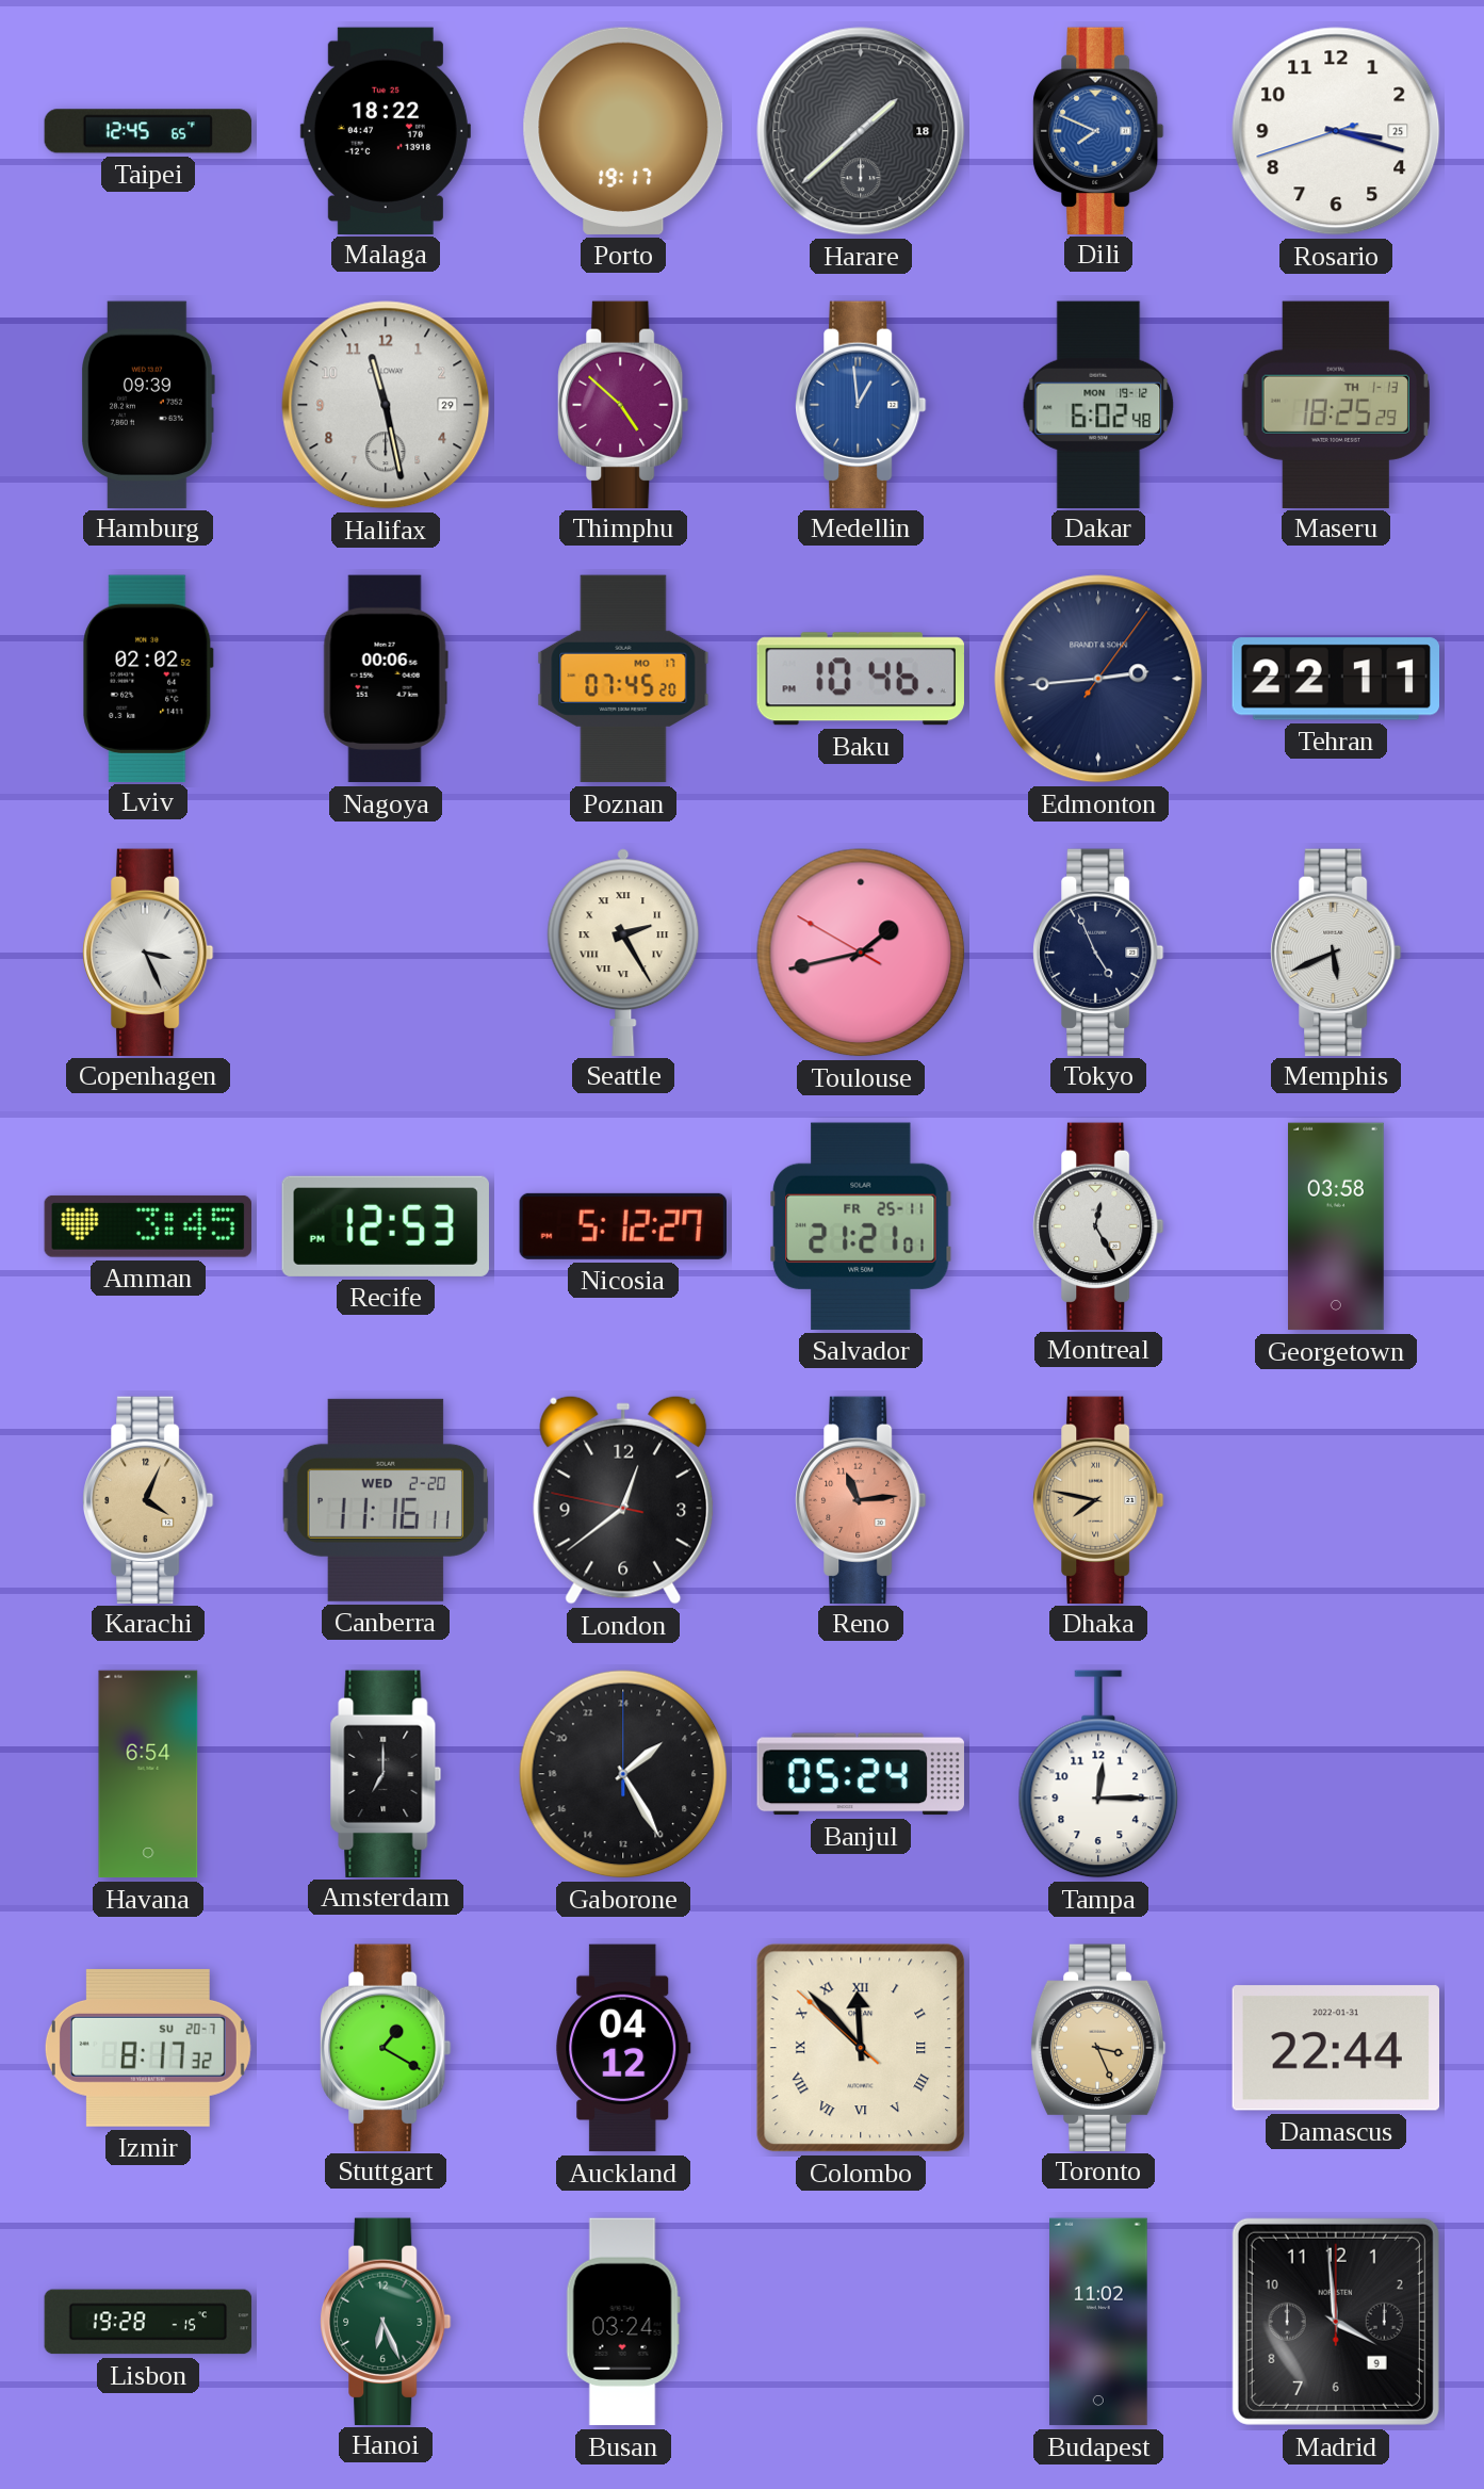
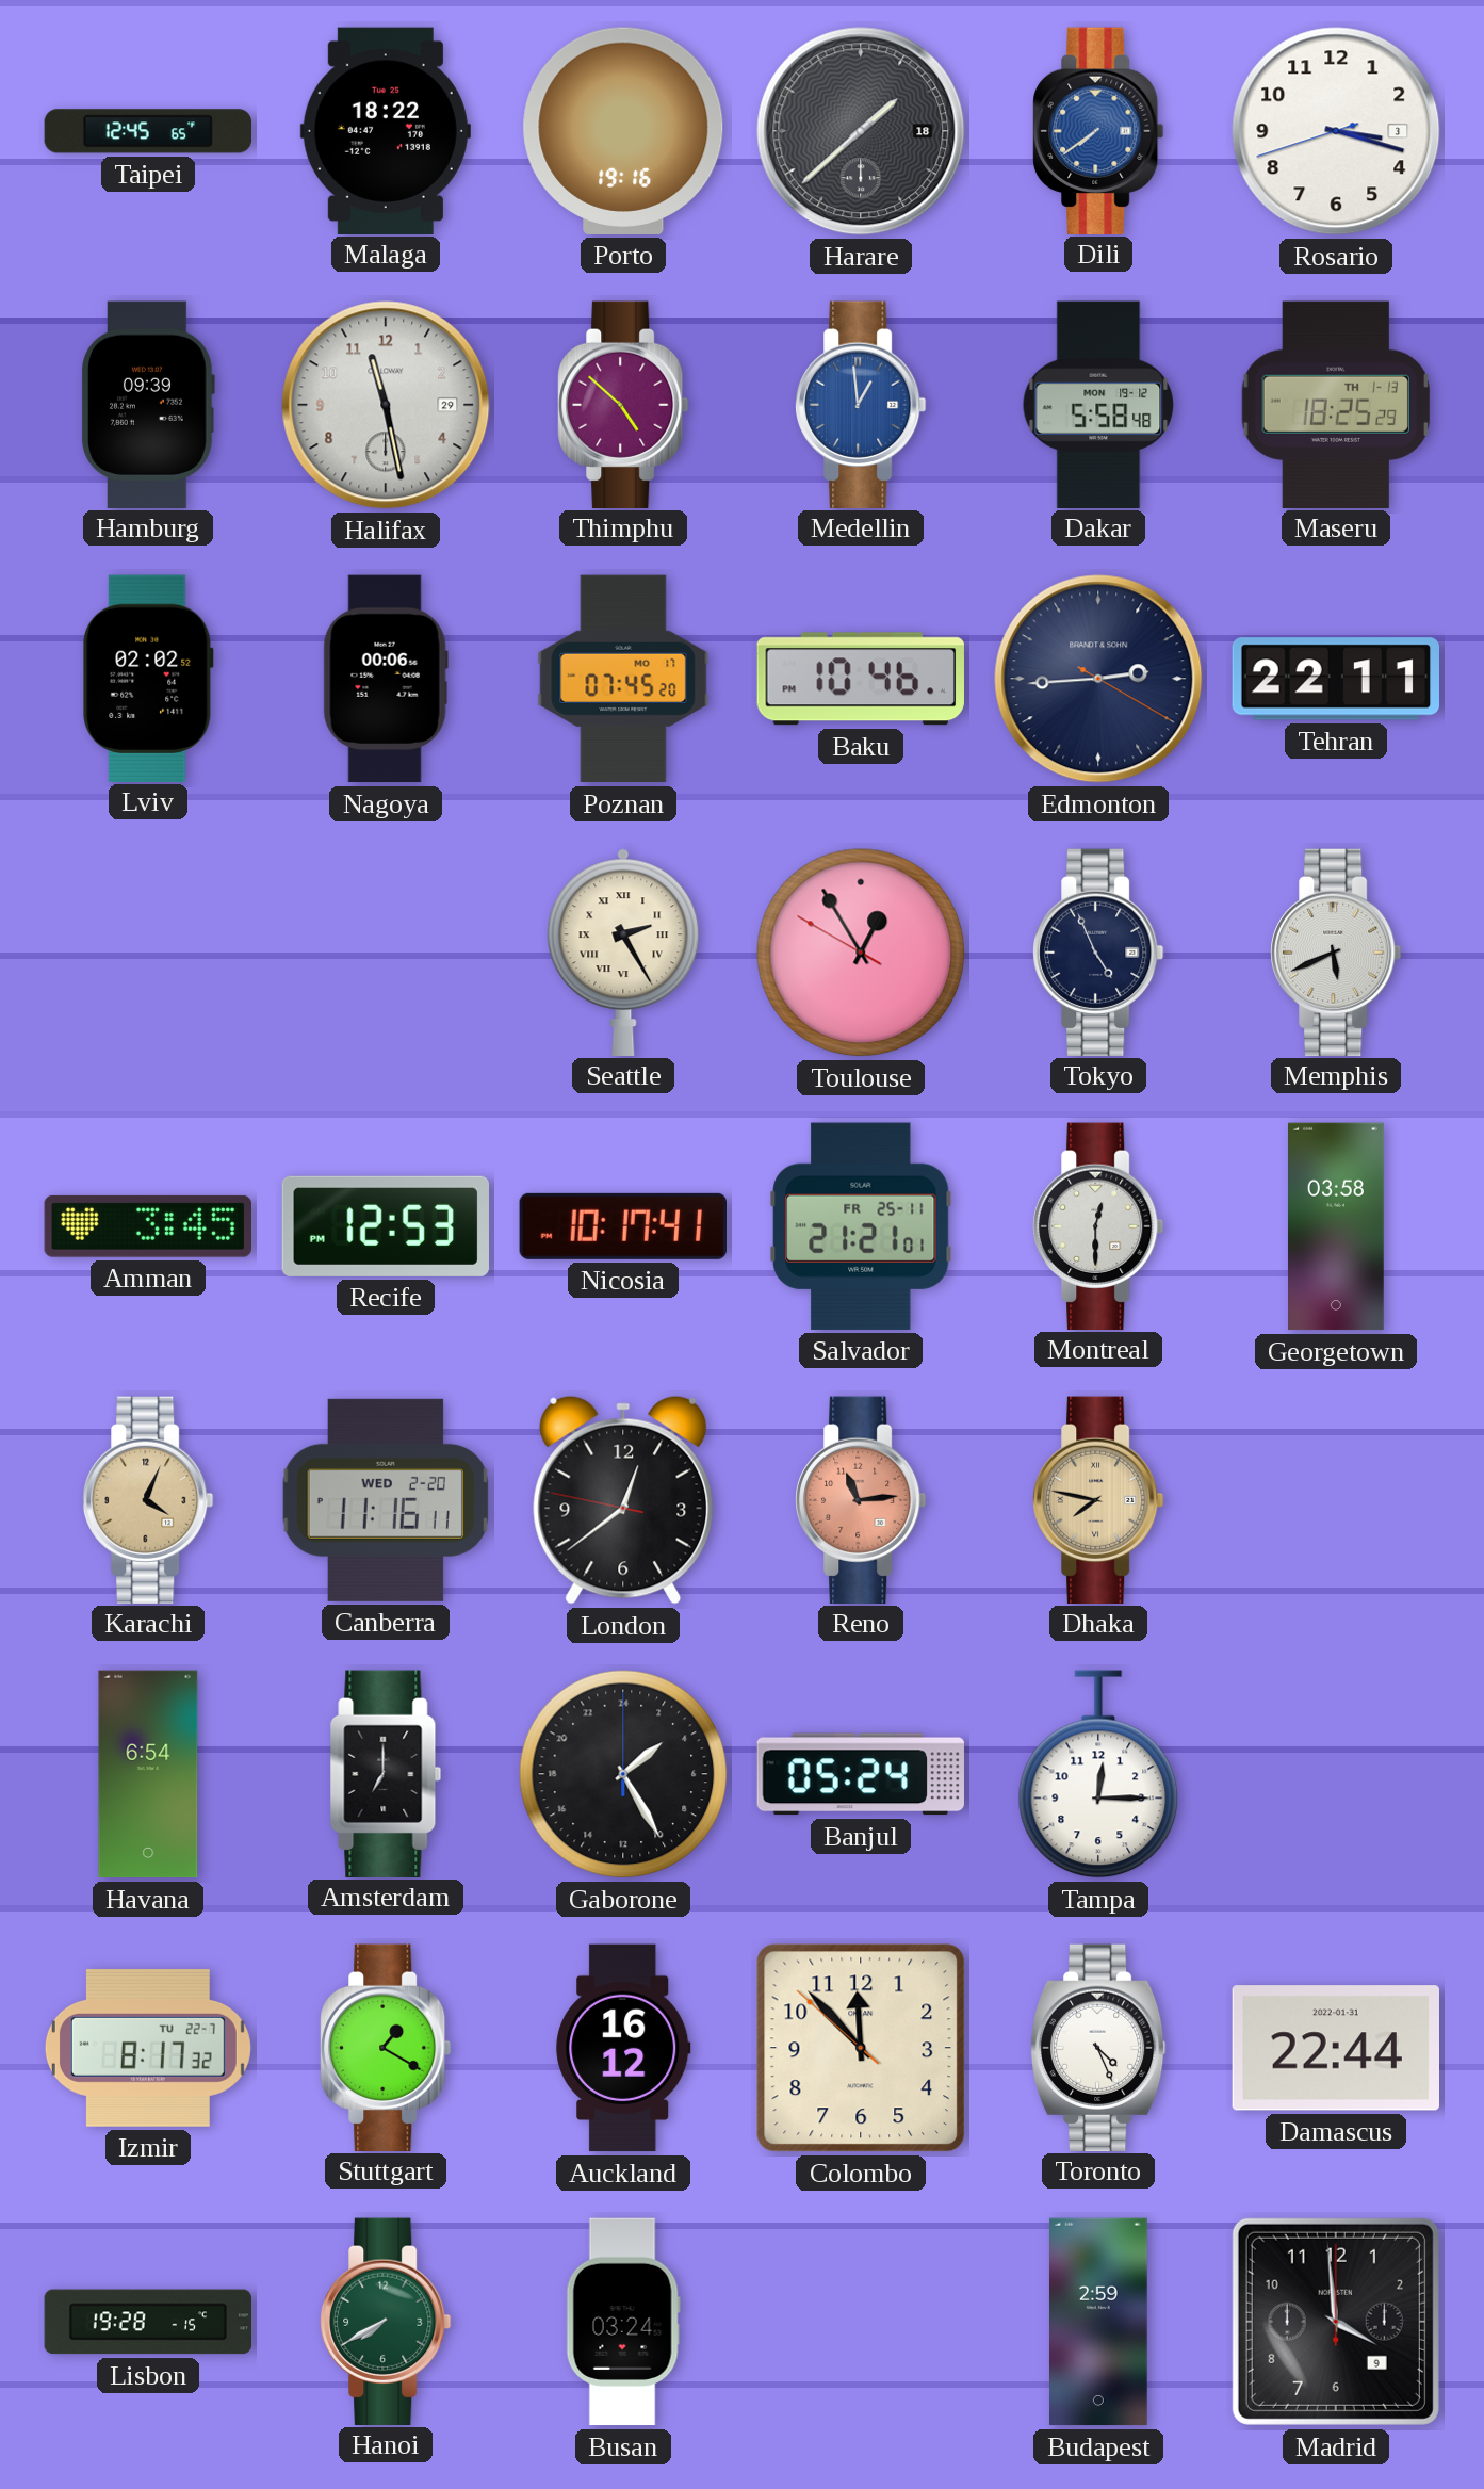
Porto: 19:17 -> 19:16
Dili: 7:49 -> 7:39
Rosario date: 25 -> 3
Dakar: 6:02 -> 5:58
Edmonton: 2:44:06 -> 2:44:20
Copenhagen: 3:26 -> none
Toulouse: 1:42 -> 12:54
Nicosia: 5:12 -> 10:17
Montreal: 12:25 -> 12:30
Izmir date: SU 20-7 -> TU 22-7
Auckland: 04:12 -> 16:12
Colombo numerals: Roman -> Arabic
Toronto: 3:26 -> 4:26
Toronto dial: champagne -> white
Hanoi: 6:26 -> 7:40
Budapest: 11:02 -> 2:59
